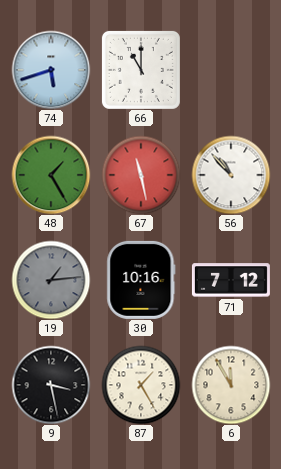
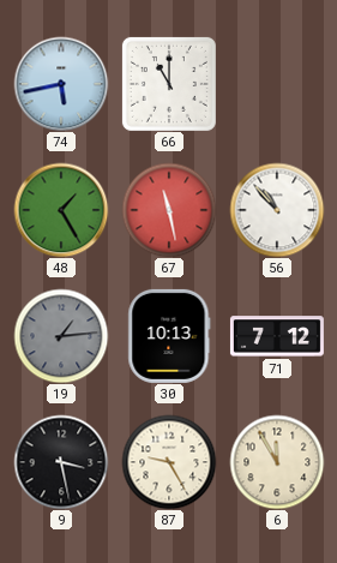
74: 5:42 -> 5:43
30: 10:16 -> 10:13
87: 1:25 -> 9:25
